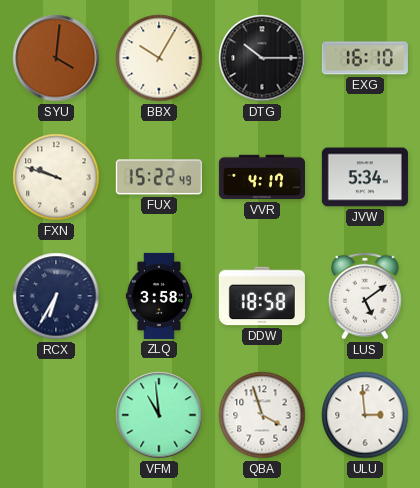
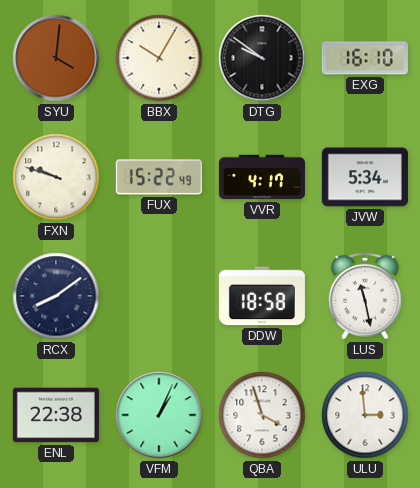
DTG: 10:15 -> 9:51
RCX: 6:35 -> 8:09
ZLQ: 3:58 -> none
LUS: 5:09 -> 11:28
ENL: none -> 22:38
VFM: 10:59 -> 1:04
